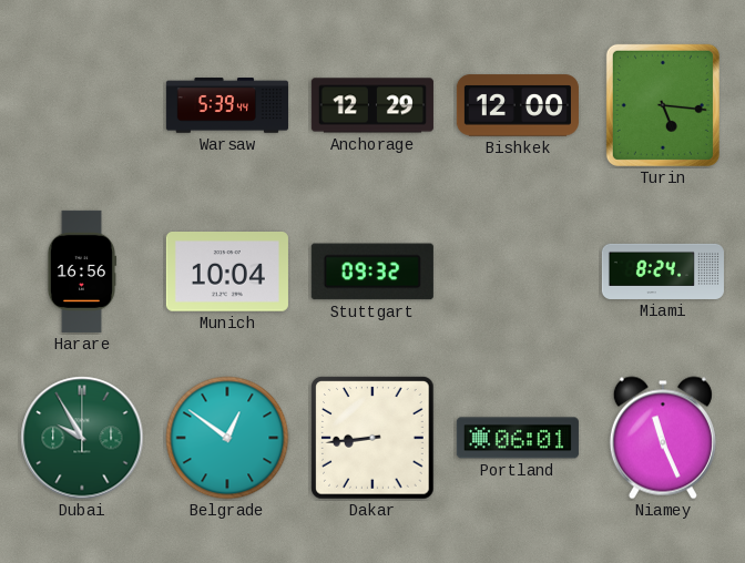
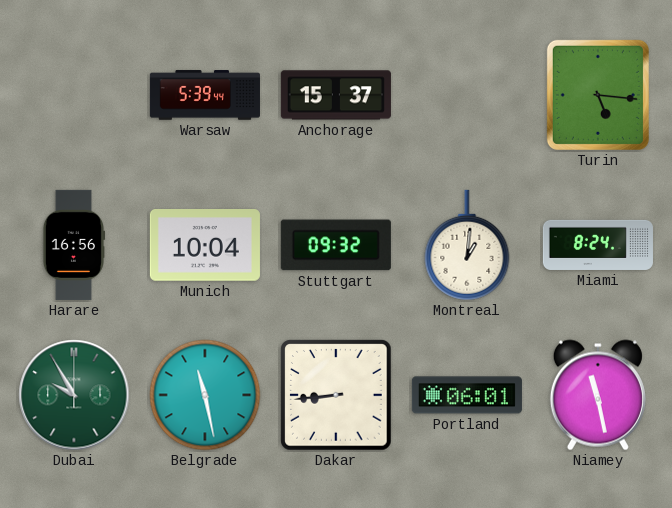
Anchorage: 12:29 -> 15:37
Bishkek: 12:00 -> none
Montreal: none -> 1:01
Belgrade: 12:51 -> 11:28
Niamey: 11:26 -> 11:28
